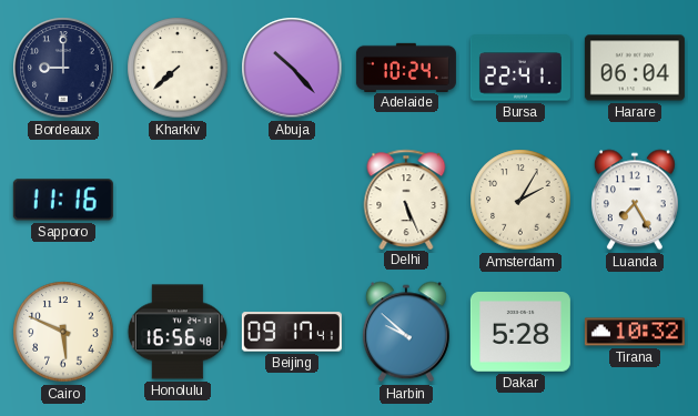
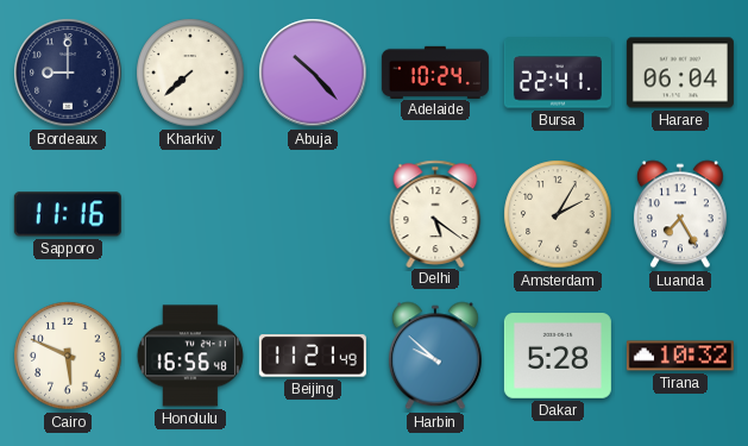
Delhi: 5:26 -> 5:21
Beijing: 09:17 -> 11:21
